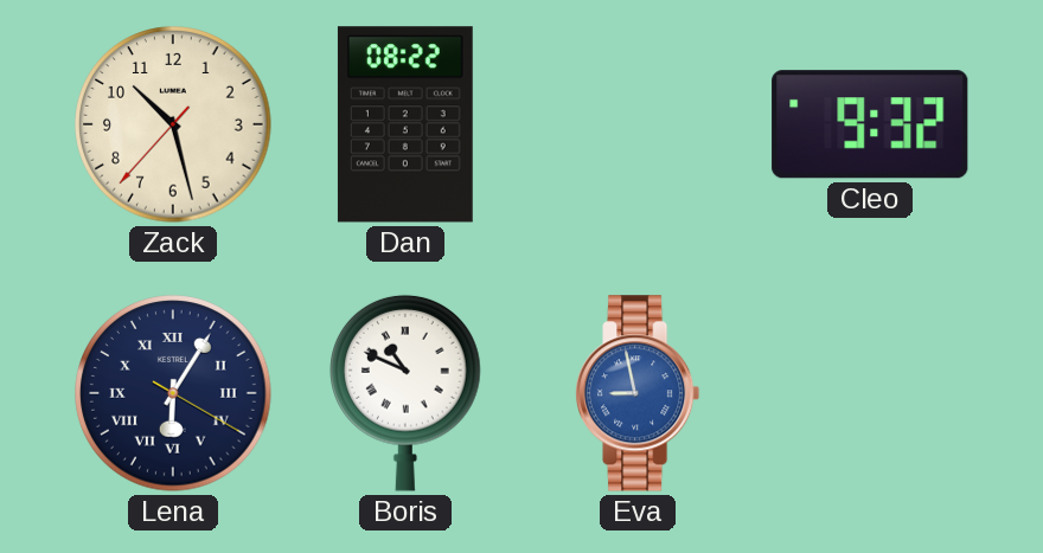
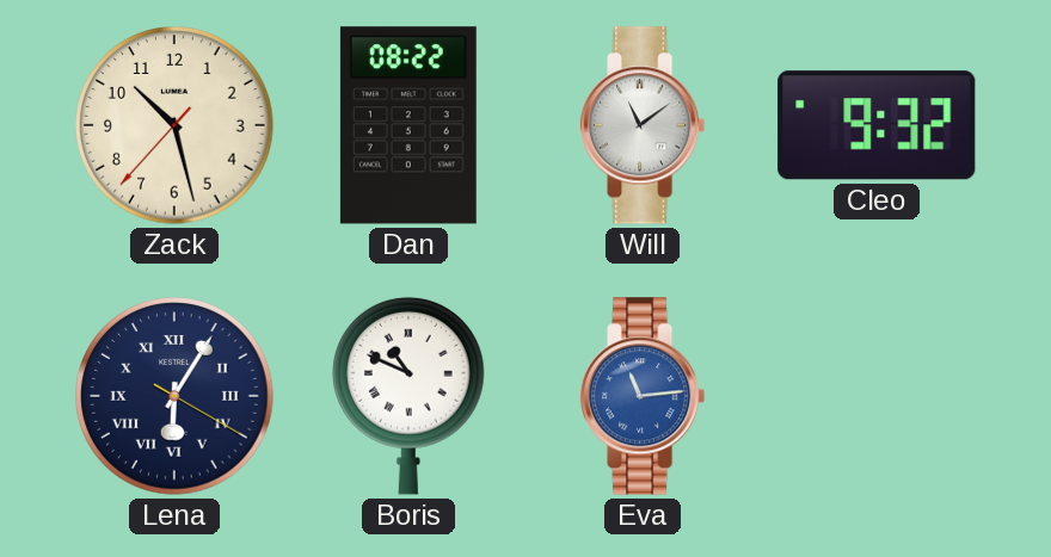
Will: none -> 11:09
Eva: 8:58 -> 11:14
